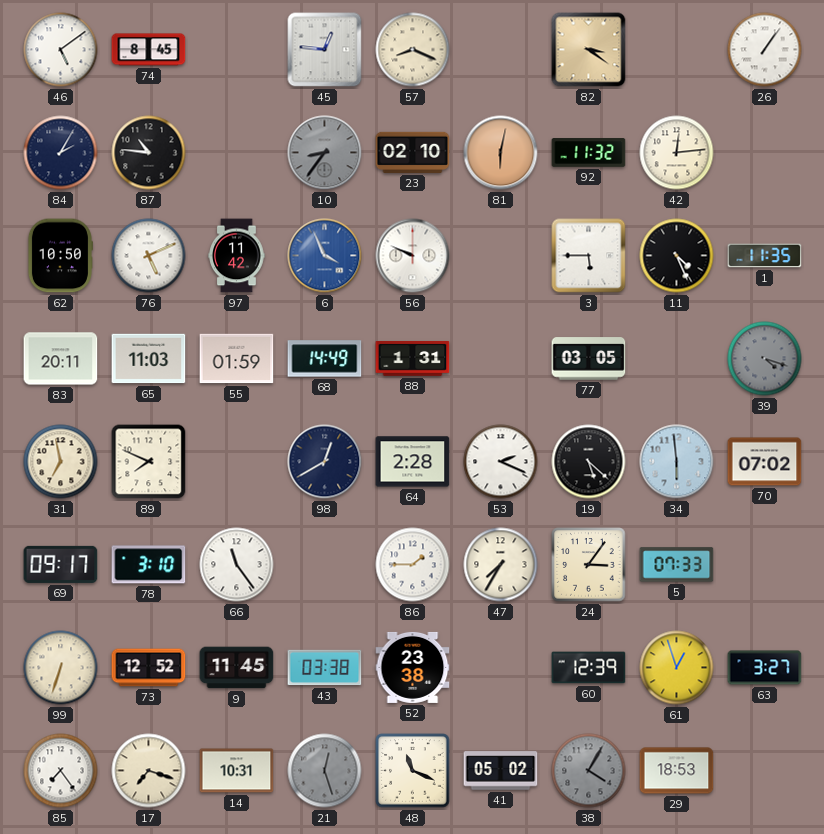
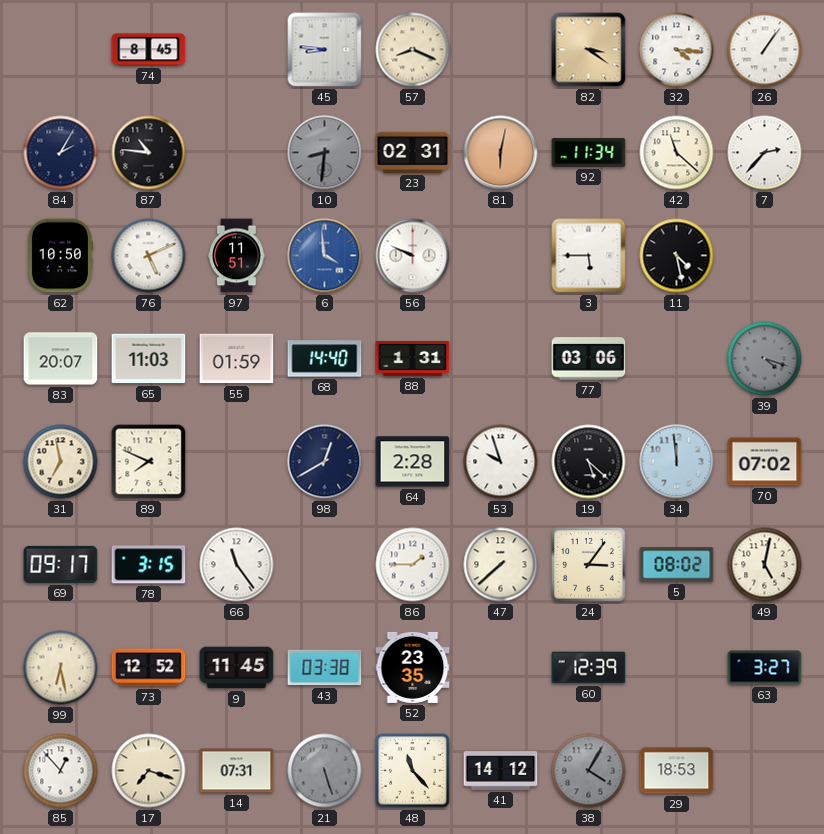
46: 5:09 -> none
45: 12:46 -> 8:46
32: none -> 4:16
10: 8:36 -> 8:31
23: 02:10 -> 02:31
92: 11:32 -> 11:34
42: 12:14 -> 11:22
7: none -> 2:37
97: 11:42 -> 11:51
6: 3:56 -> 3:59
11: 4:26 -> 4:28
1: 11:35 -> none
83: 20:11 -> 20:07
68: 14:49 -> 14:40
77: 03:05 -> 03:06
53: 2:19 -> 9:57
34: 5:59 -> 11:59
78: 3:10 -> 3:15
47: 7:35 -> 7:38
5: 07:33 -> 08:02
49: none -> 5:02
99: 6:33 -> 6:28
52: 23:38 -> 23:35
61: 12:57 -> none
85: 7:24 -> 12:53
14: 10:31 -> 07:31
21: 12:27 -> 5:27
48: 11:19 -> 11:23
41: 05:02 -> 14:12
